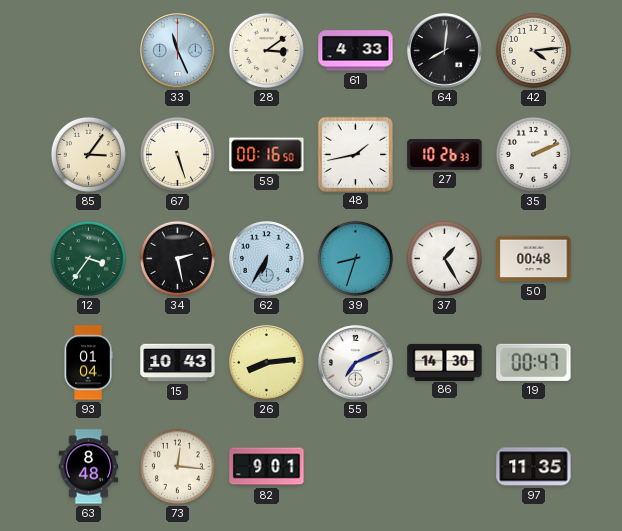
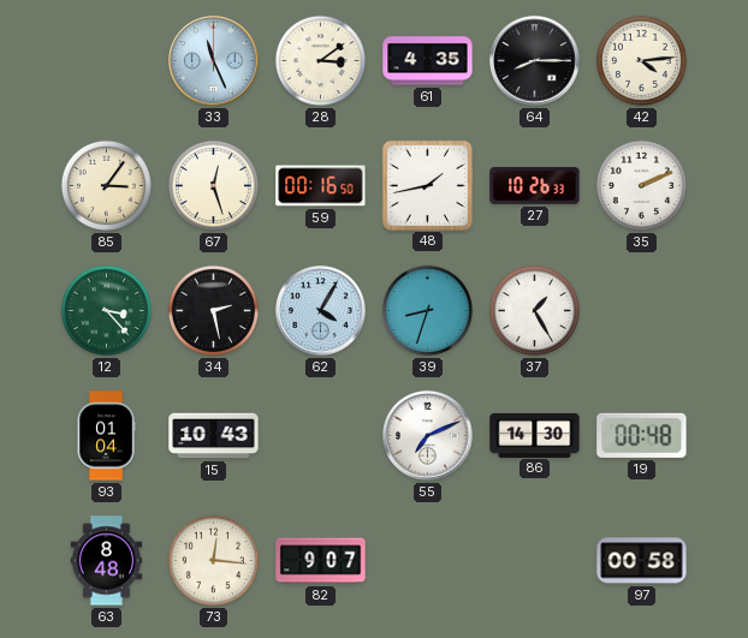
61: 4:33 -> 4:35
64: 8:01 -> 8:15
67: 5:27 -> 12:27
12: 3:36 -> 3:23
62: 6:35 -> 4:05
50: 00:48 -> none
26: 8:14 -> none
19: 00:47 -> 00:48
82: 9:01 -> 9:07
97: 11:35 -> 00:58
